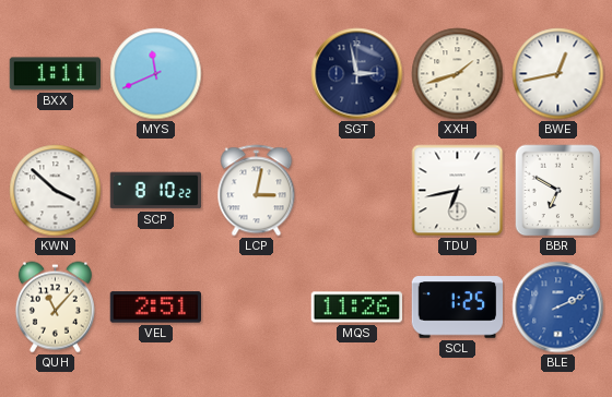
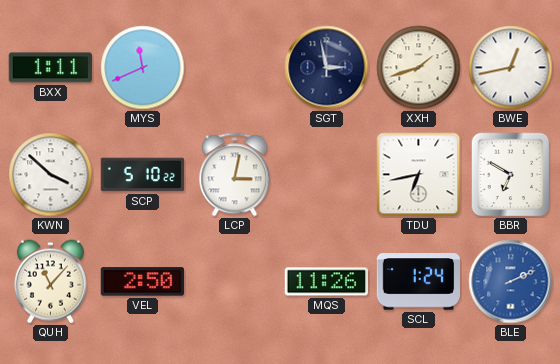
SCP: 8:10 -> 5:10
VEL: 2:51 -> 2:50
SCL: 1:25 -> 1:24
